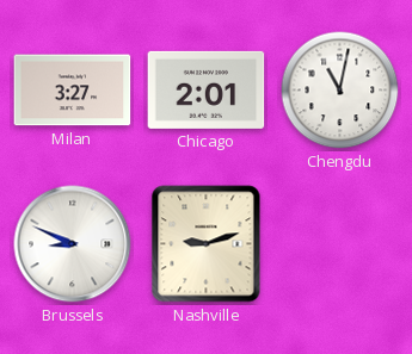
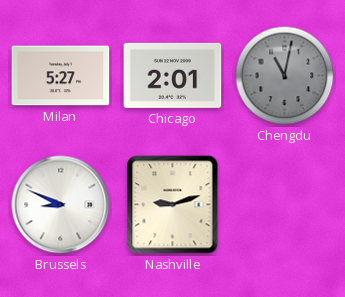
Milan: 3:27 -> 5:27
Chengdu dial: white -> grey
